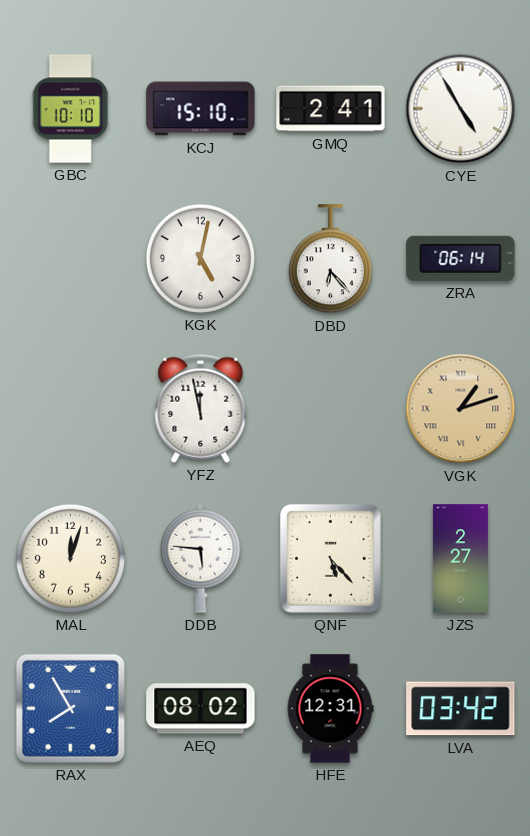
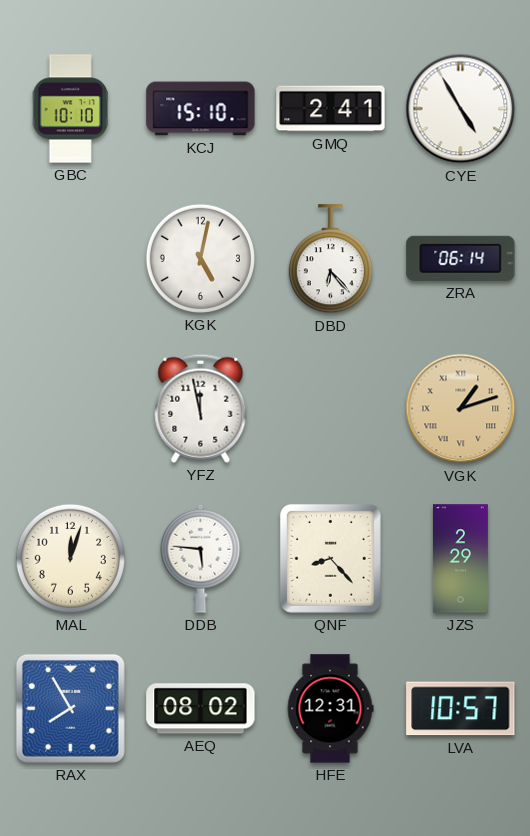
QNF: 5:23 -> 8:23
JZS: 2:27 -> 2:29
LVA: 03:42 -> 10:57
